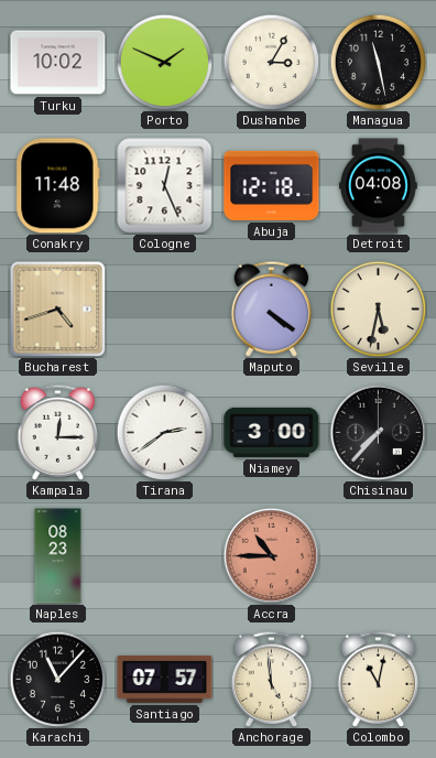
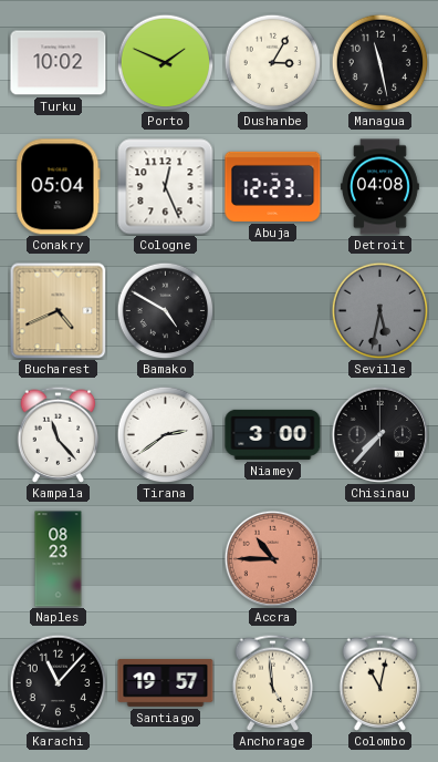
Conakry: 11:48 -> 05:04
Abuja: 12:18 -> 12:23
Bucharest: 4:42 -> 4:41
Bamako: none -> 4:50
Maputo: 4:21 -> none
Seville dial: cream -> grey
Kampala: 12:15 -> 11:23
Santiago: 07:57 -> 19:57
